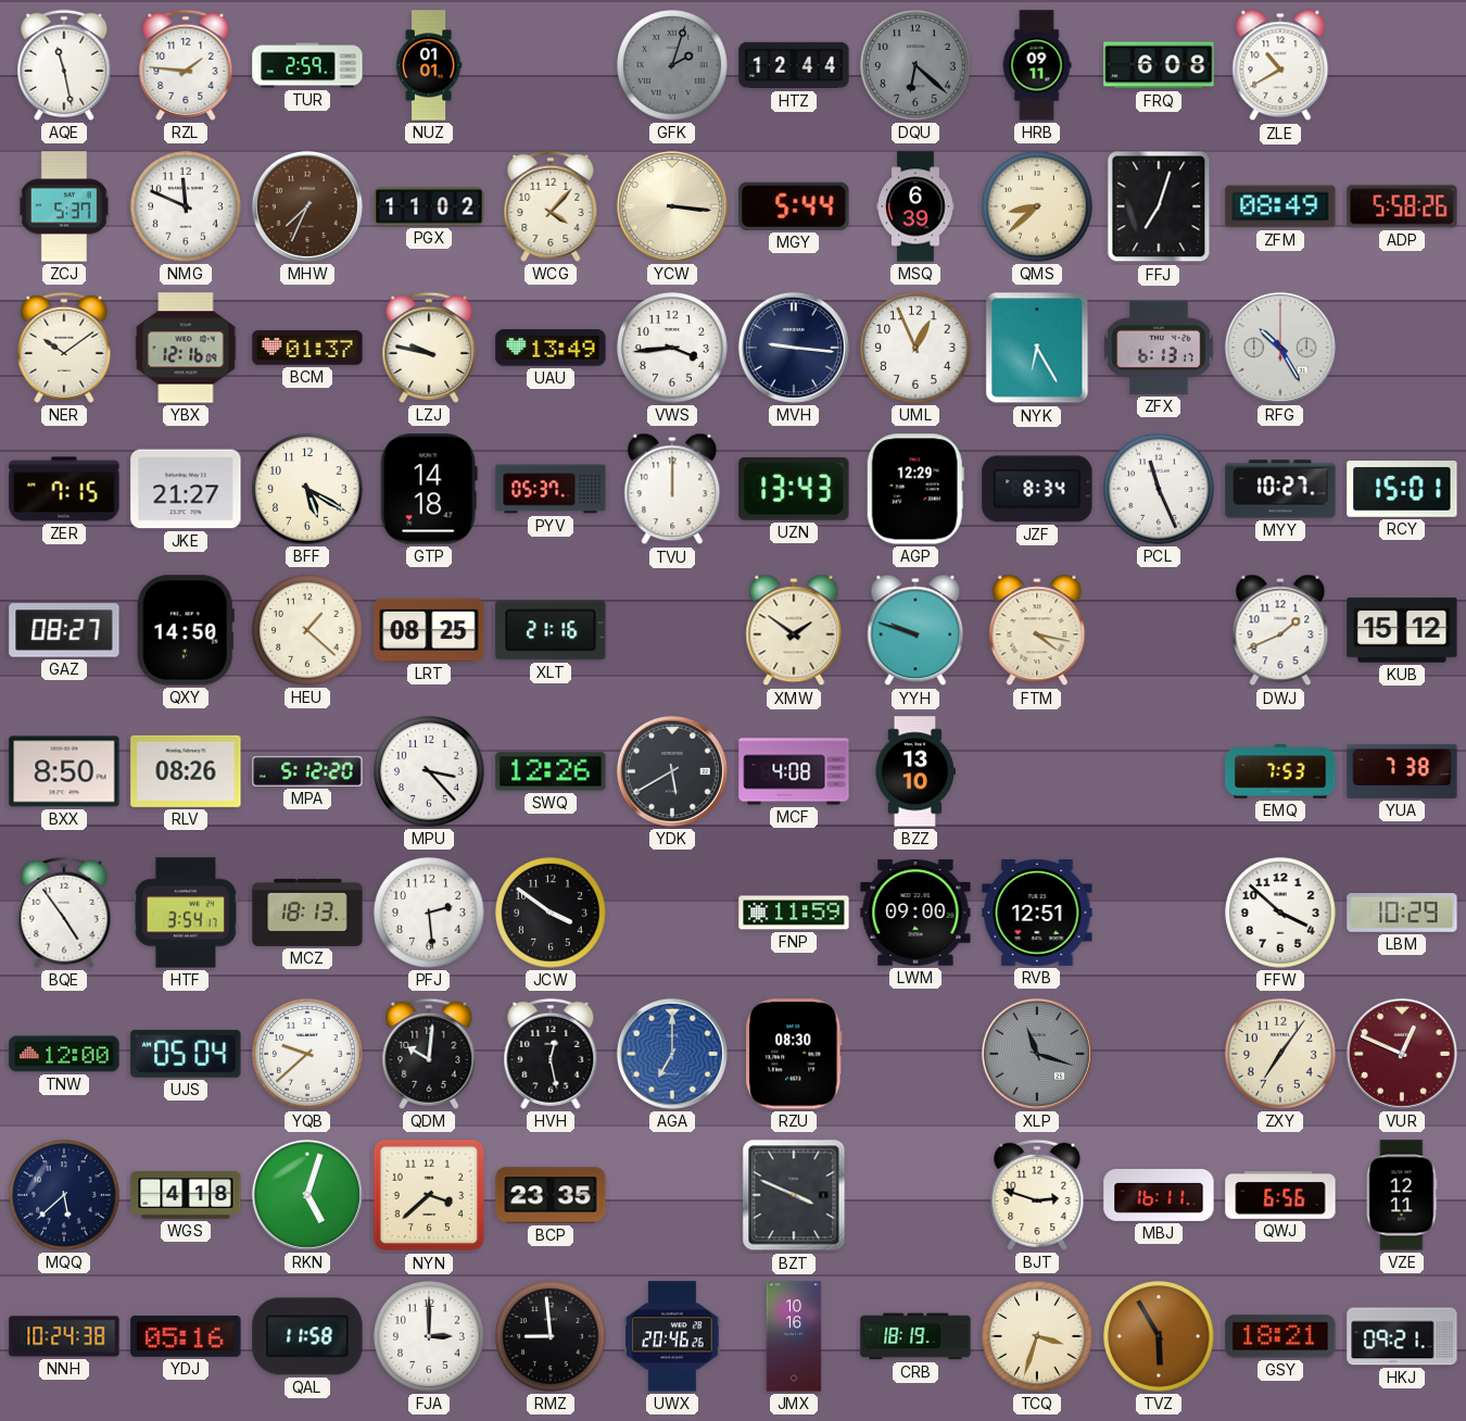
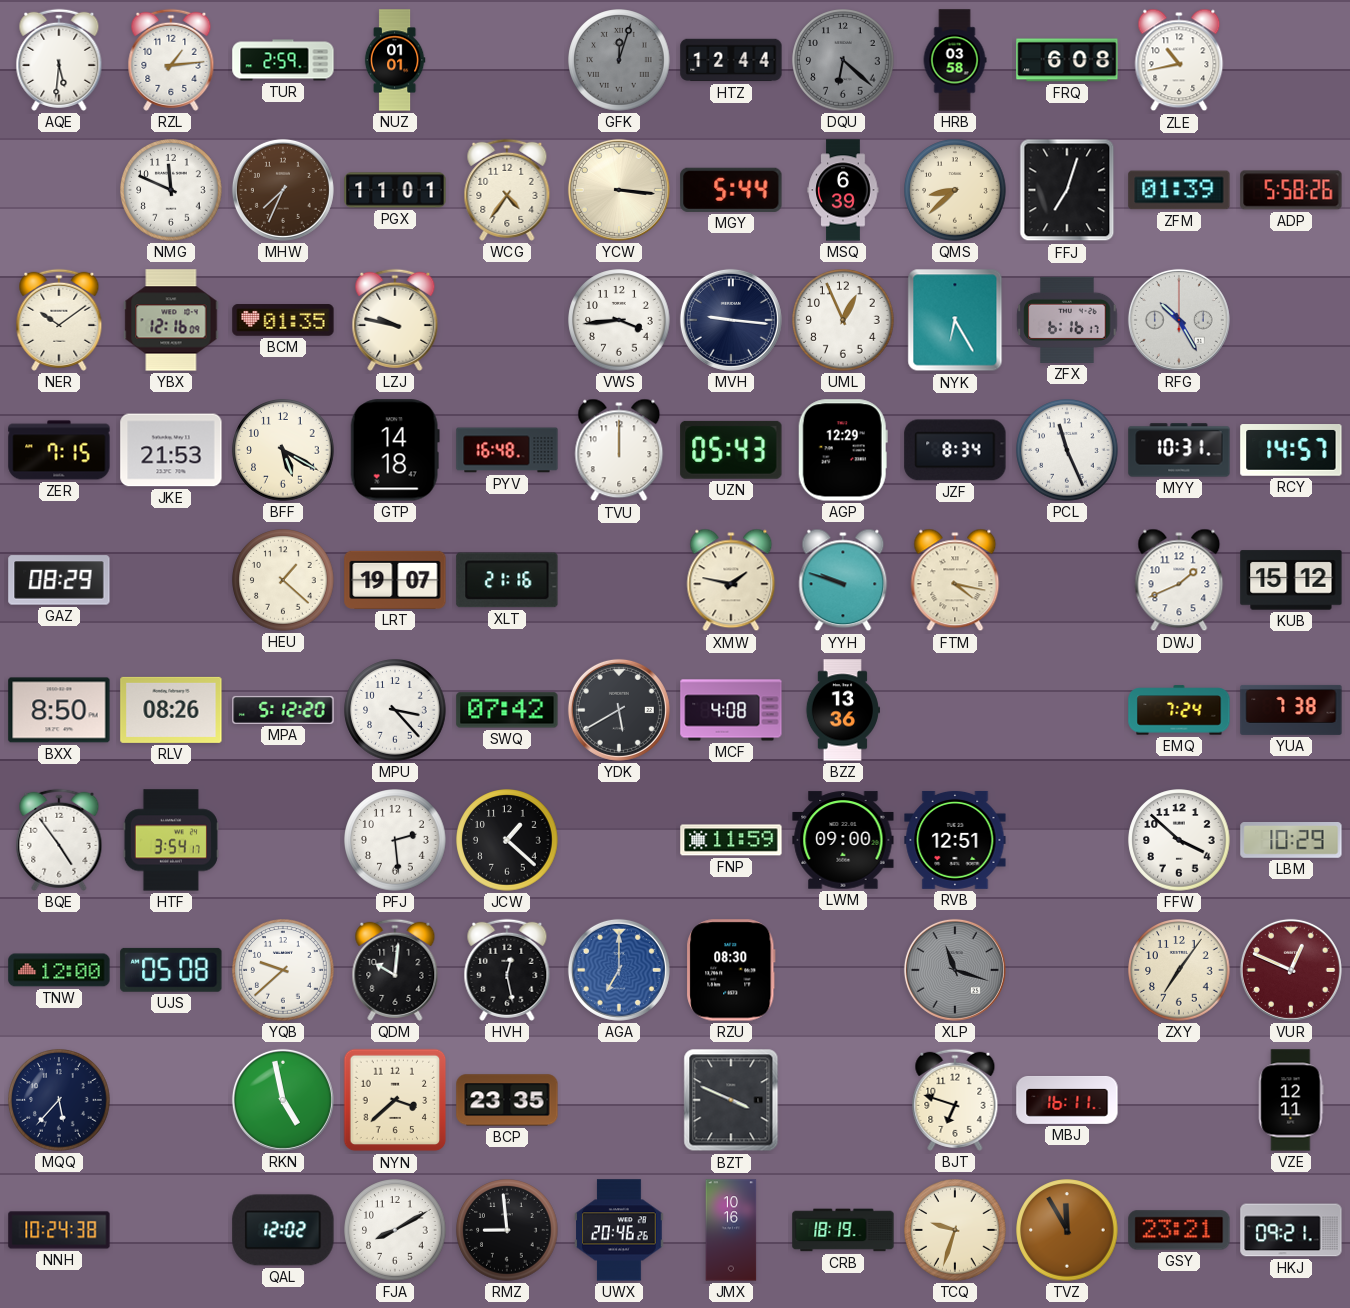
AQE: 11:28 -> 5:31
RZL: 1:46 -> 1:14
GFK: 2:03 -> 12:03
HRB: 09:11 -> 03:58
ZLE: 10:40 -> 10:43
ZCJ: 5:37 -> none
PGX: 11:02 -> 11:01
WCG: 4:07 -> 4:36
ZFM: 08:49 -> 01:39
BCM: 01:37 -> 01:35
UAU: 13:49 -> none
ZFX: 6:13 -> 6:16
JKE: 21:27 -> 21:53
PYV: 05:37 -> 16:48
UZN: 13:43 -> 05:43
MYY: 10:27 -> 10:31
RCY: 15:01 -> 14:57
GAZ: 08:27 -> 08:29
QXY: 14:50 -> none
LRT: 08:25 -> 19:07
XMW: 1:51 -> 1:47
SWQ: 12:26 -> 07:42
BZZ: 13:10 -> 13:36
EMQ: 7:53 -> 7:24
MCZ: 18:13 -> none
JCW: 3:51 -> 1:22
UJS: 05:04 -> 05:08
MQQ: 5:38 -> 5:37
WGS: 4:18 -> none
RKN: 5:03 -> 4:58
BJT: 2:48 -> 6:48
QWJ: 6:56 -> none
YDJ: 05:16 -> none
QAL: 11:58 -> 12:02
FJA: 3:00 -> 8:10
TCQ: 3:33 -> 9:33
TVZ: 5:55 -> 11:55
GSY: 18:21 -> 23:21
